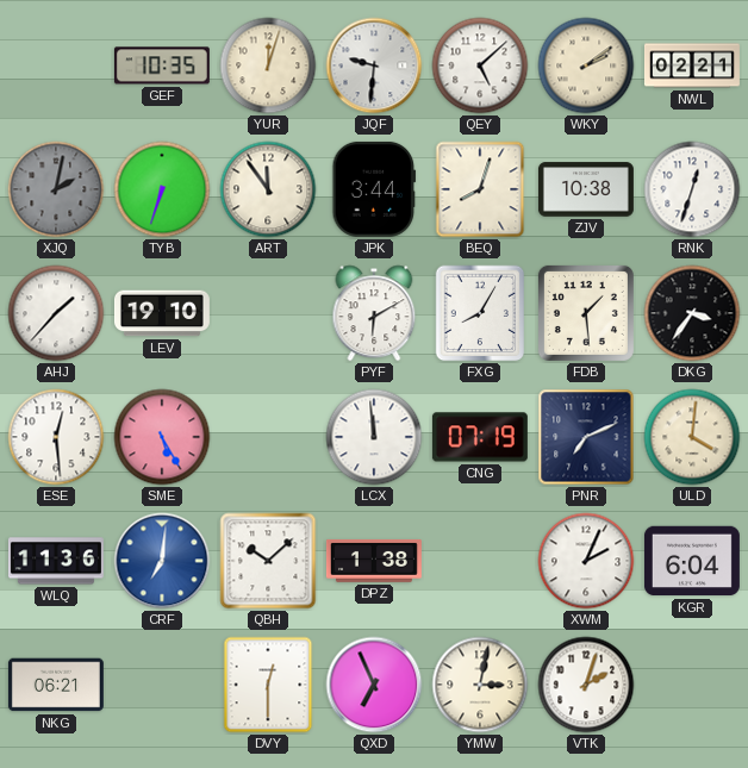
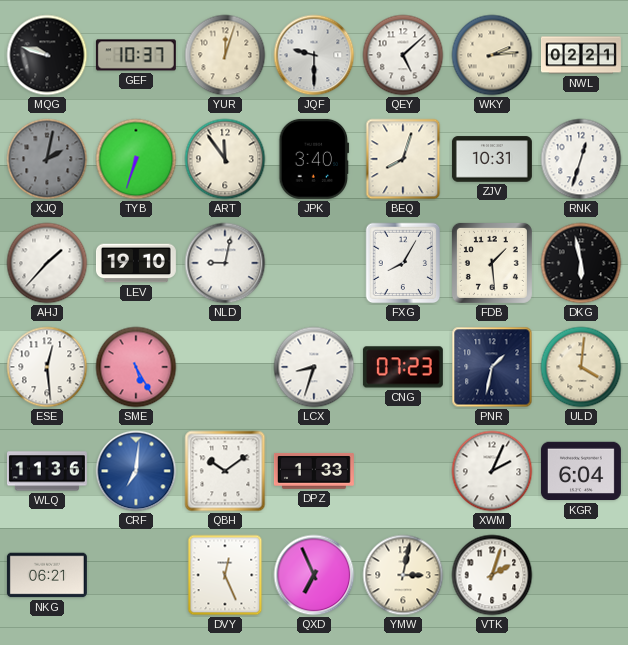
MQG: none -> 9:48
GEF: 10:35 -> 10:37
JQF: 9:31 -> 9:30
WKY: 2:09 -> 2:14
JPK: 3:44 -> 3:40
ZJV: 10:38 -> 10:31
NLD: none -> 9:02
PYF: 6:10 -> none
DKG: 3:36 -> 5:58
LCX: 11:59 -> 8:33
CNG: 07:19 -> 07:23
PNR: 7:11 -> 1:32
QBH: 10:08 -> 10:09
DPZ: 1:38 -> 1:33
DVY: 12:30 -> 12:26
